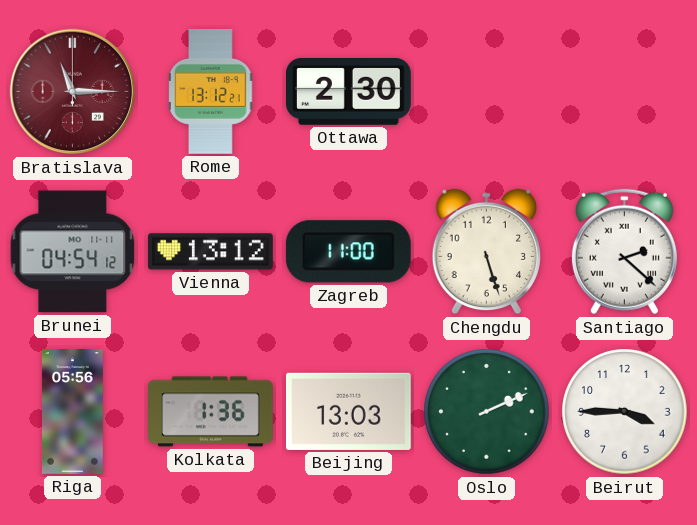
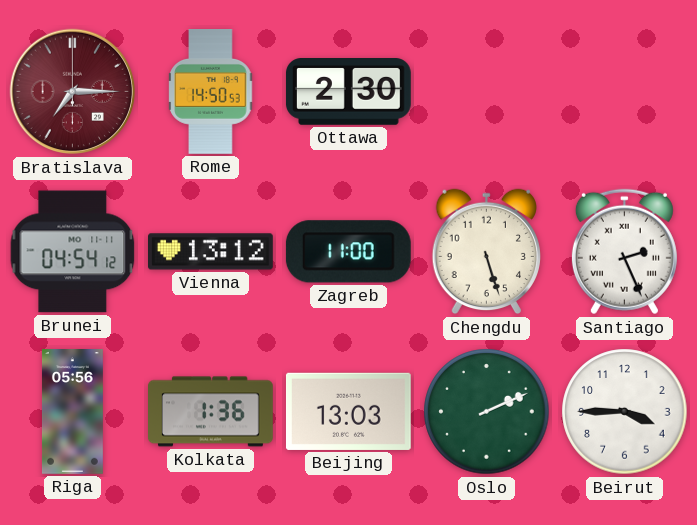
Bratislava: 11:15 -> 7:15
Rome: 13:12 -> 14:50
Santiago: 2:22 -> 2:26
